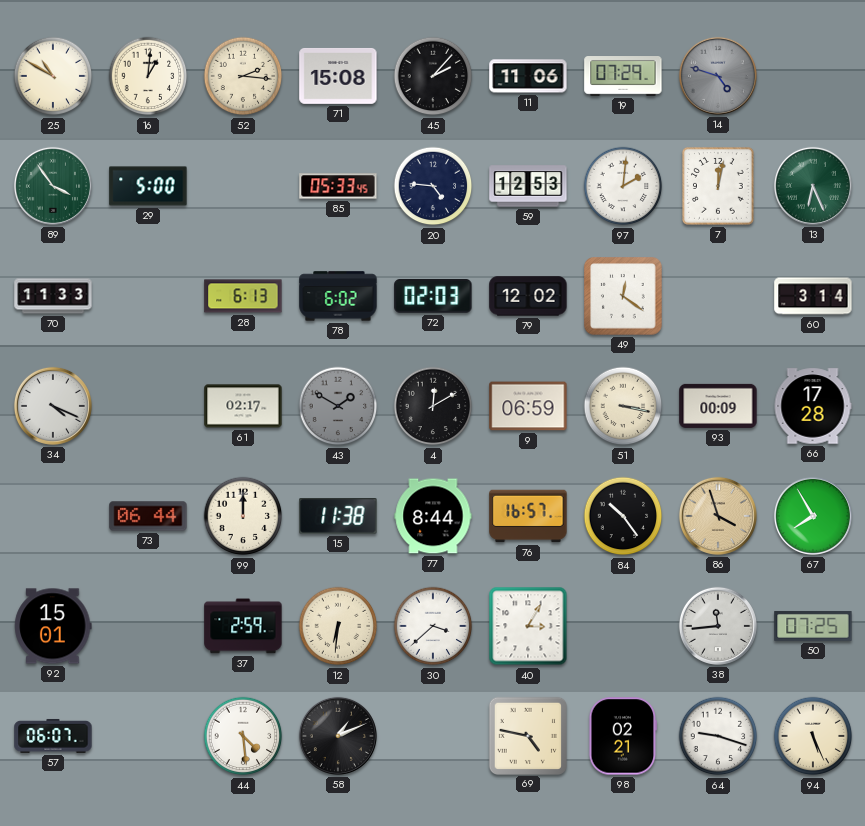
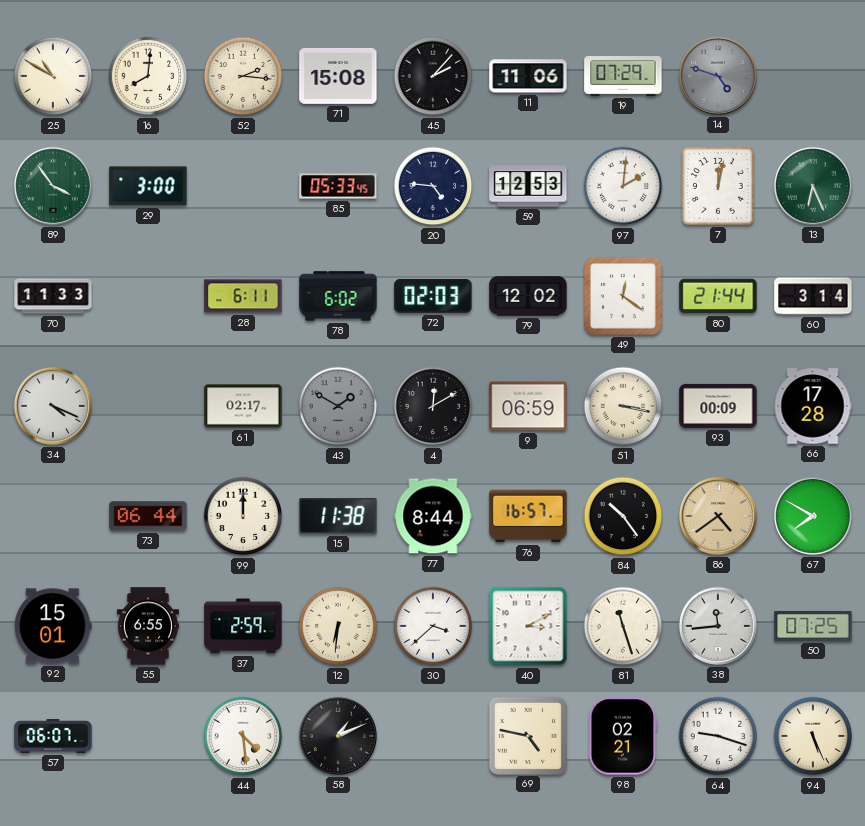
16: 1:01 -> 8:01
29: 5:00 -> 3:00
28: 6:13 -> 6:11
80: none -> 21:44
86: 3:57 -> 4:39
67: 7:55 -> 7:50
55: none -> 6:55
40: 3:05 -> 3:10
81: none -> 11:27
